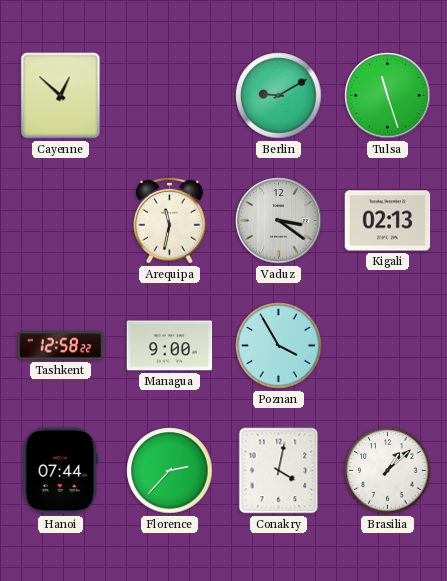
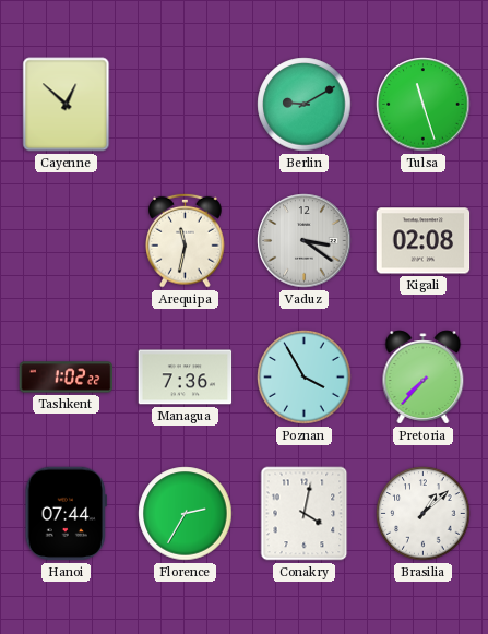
Kigali: 02:13 -> 02:08
Tashkent: 12:58 -> 1:02
Managua: 9:00 -> 7:36
Pretoria: none -> 7:37
Florence: 2:37 -> 2:35
